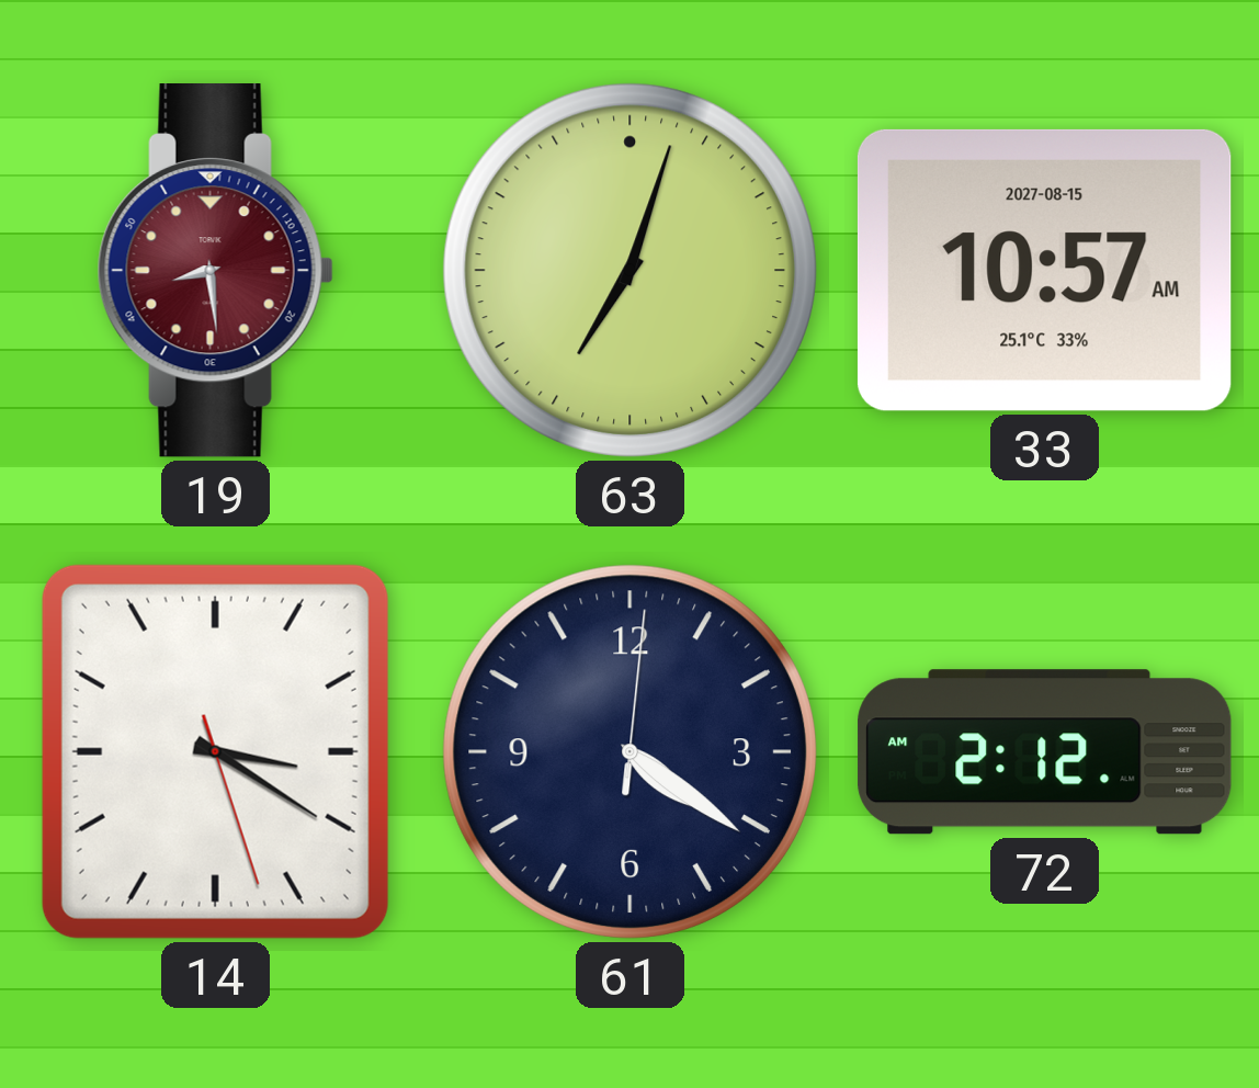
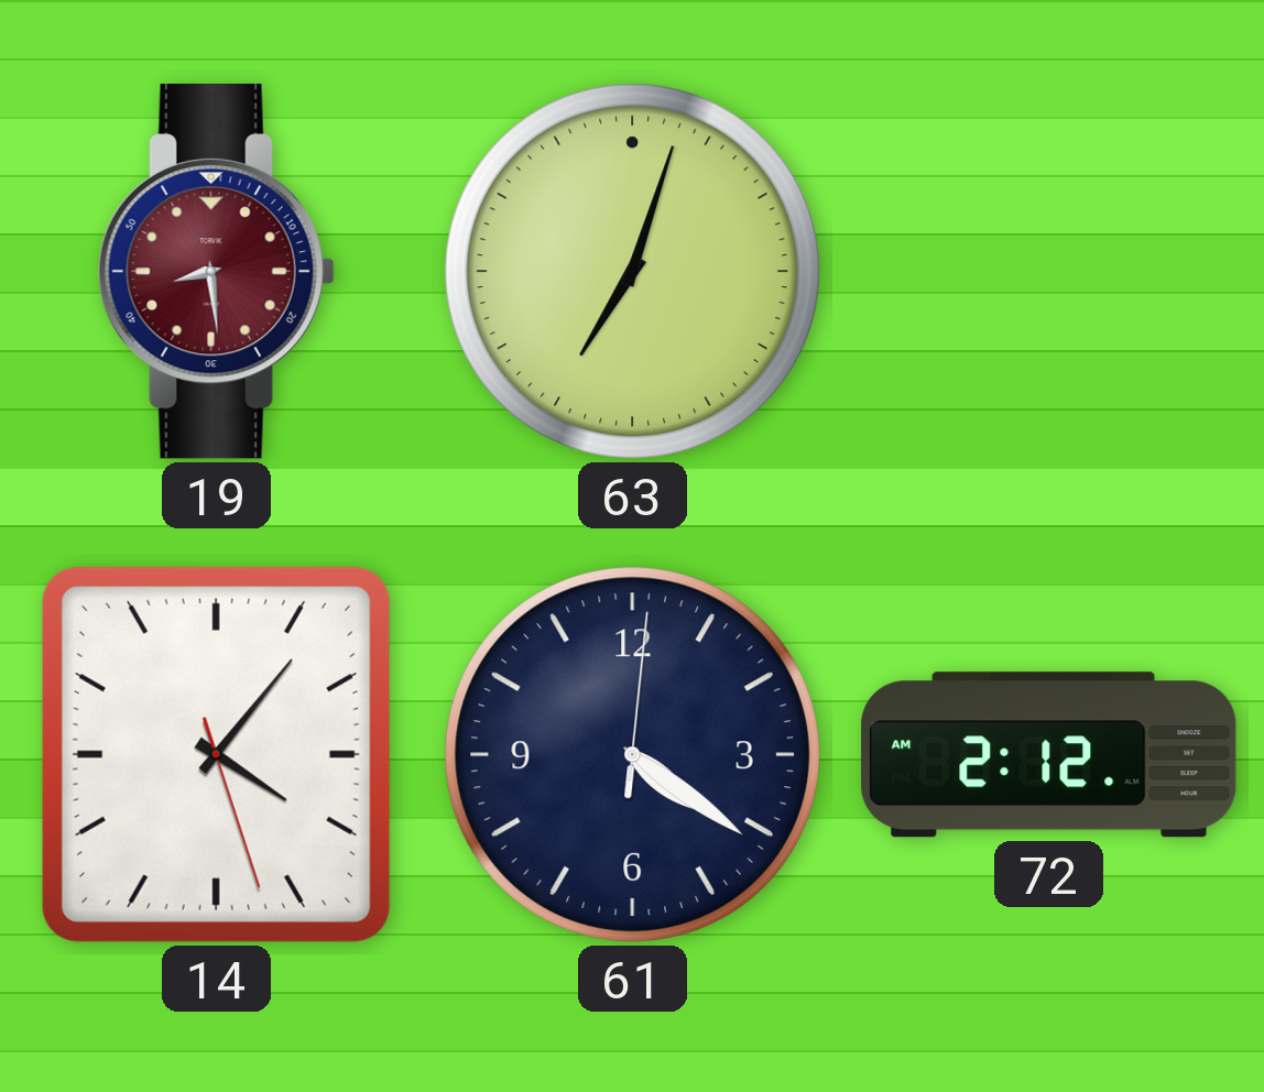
33: 10:57 -> none
14: 3:20 -> 4:06
